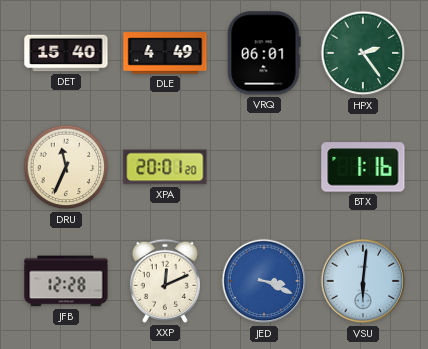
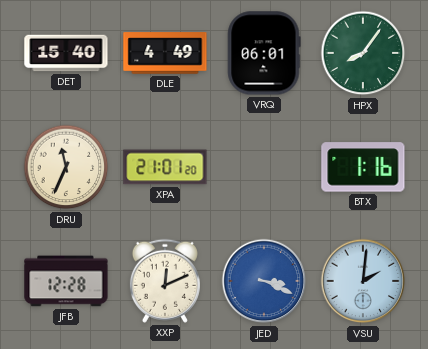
HPX: 2:24 -> 8:06
XPA: 20:01 -> 21:01
VSU: 6:01 -> 2:01
